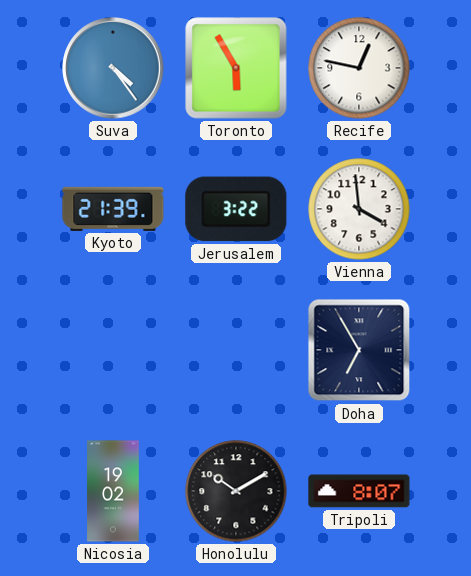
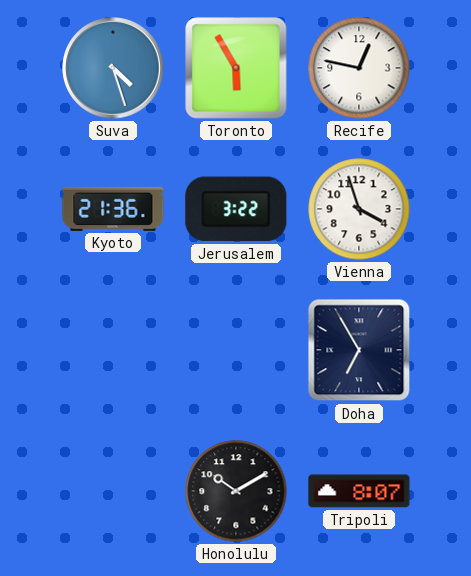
Suva: 4:24 -> 4:27
Kyoto: 21:39 -> 21:36
Vienna: 3:59 -> 3:57
Nicosia: 19:02 -> none
